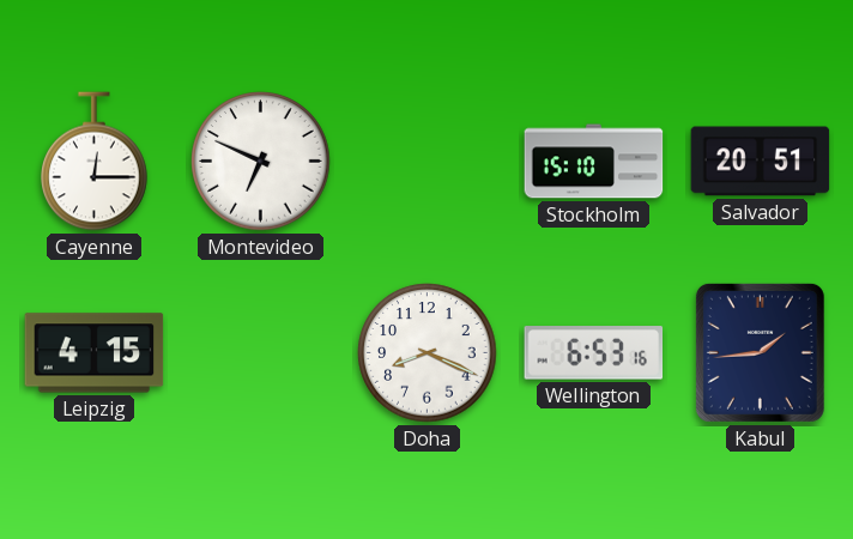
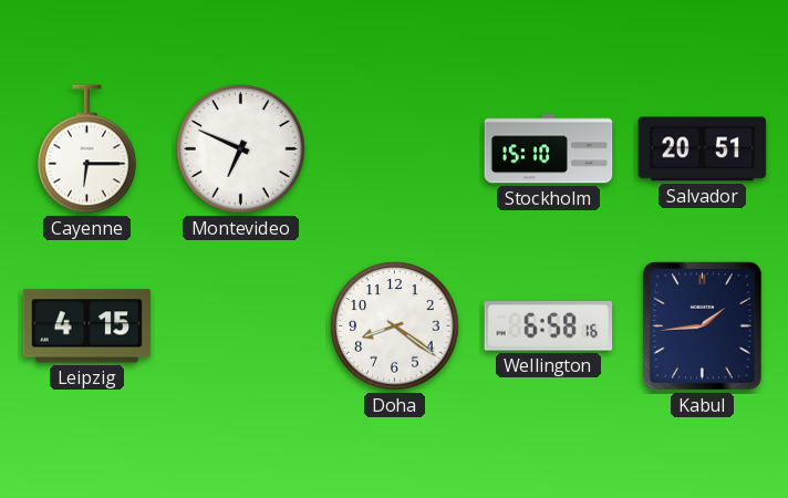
Cayenne: 12:15 -> 6:15
Doha: 8:19 -> 8:21
Wellington: 6:53 -> 6:58
